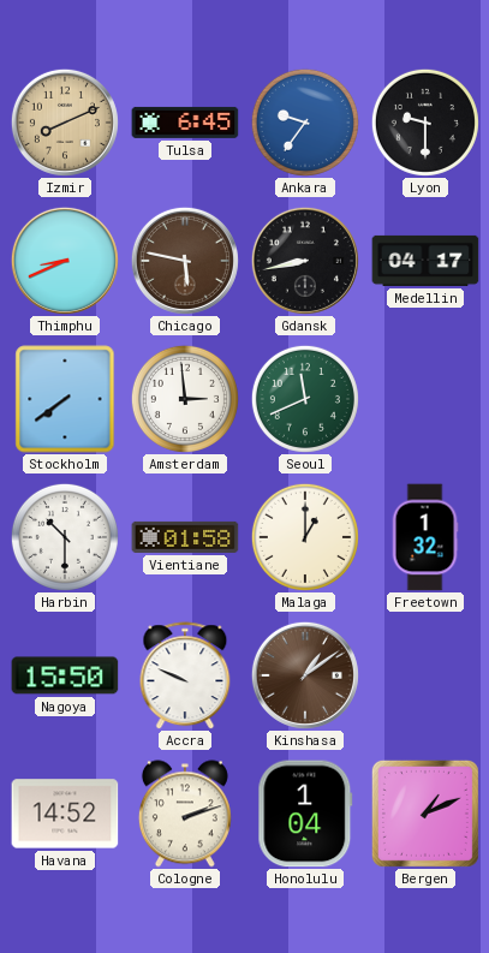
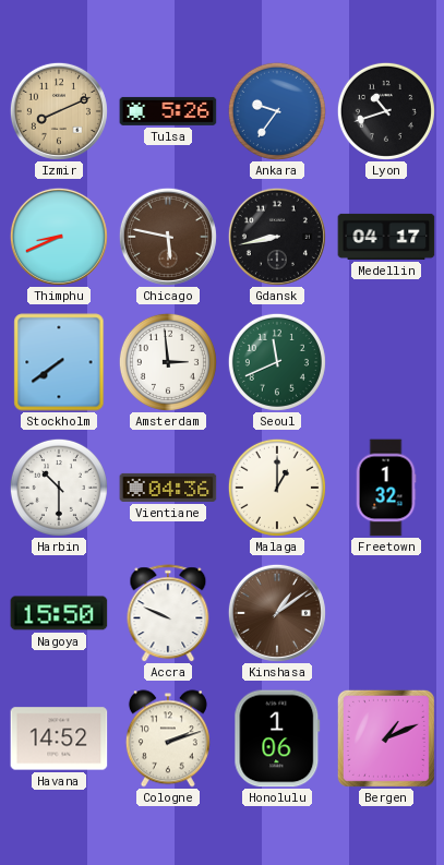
Tulsa: 6:45 -> 5:26
Lyon: 9:30 -> 10:42
Vientiane: 01:58 -> 04:36
Honolulu: 1:04 -> 1:06
